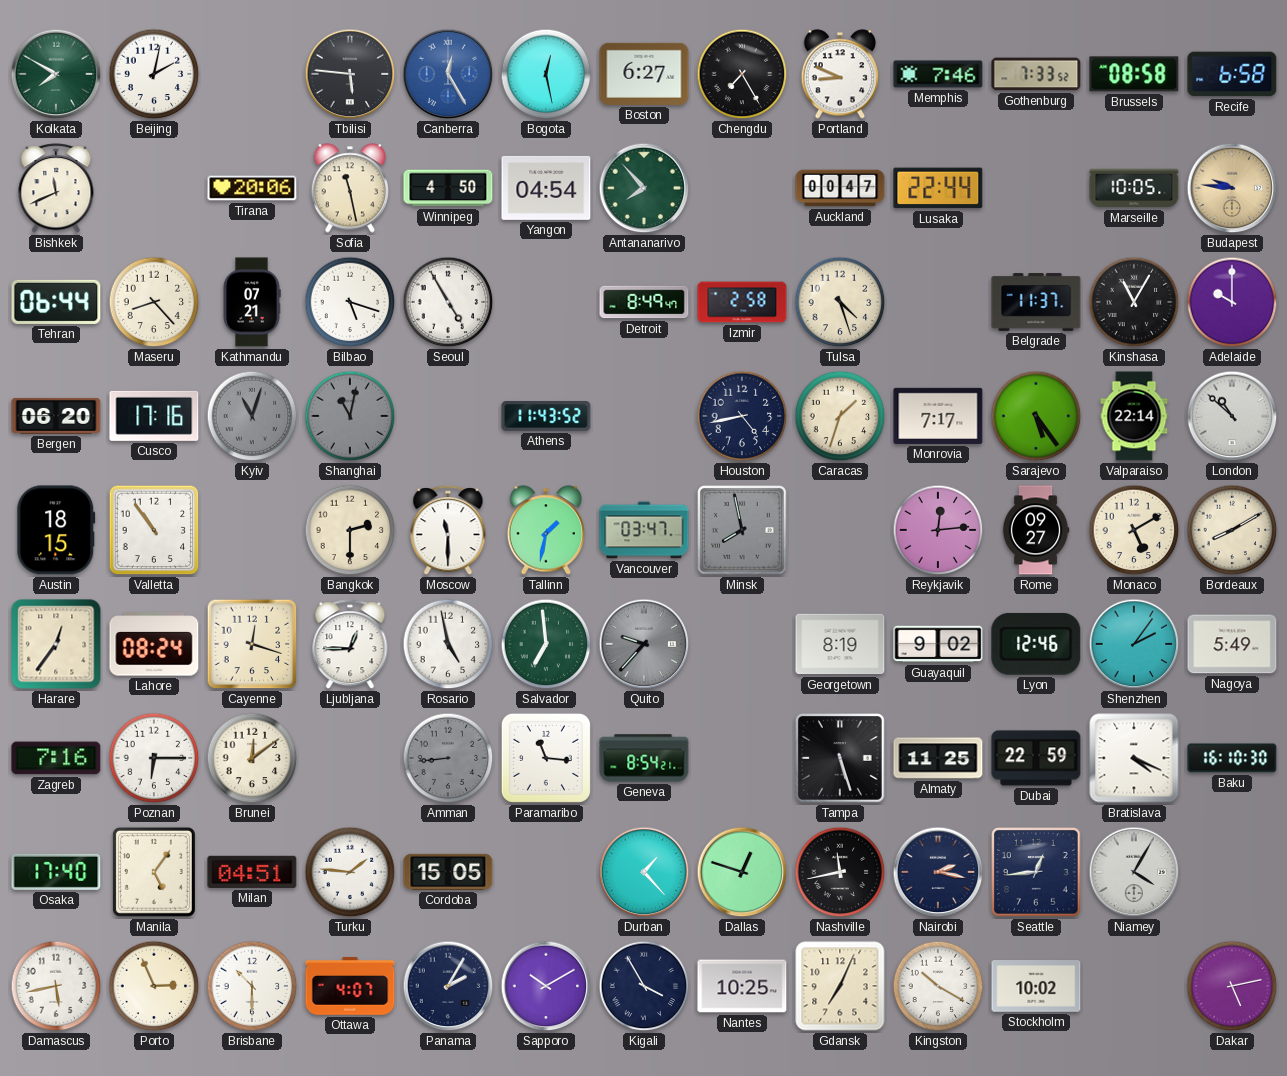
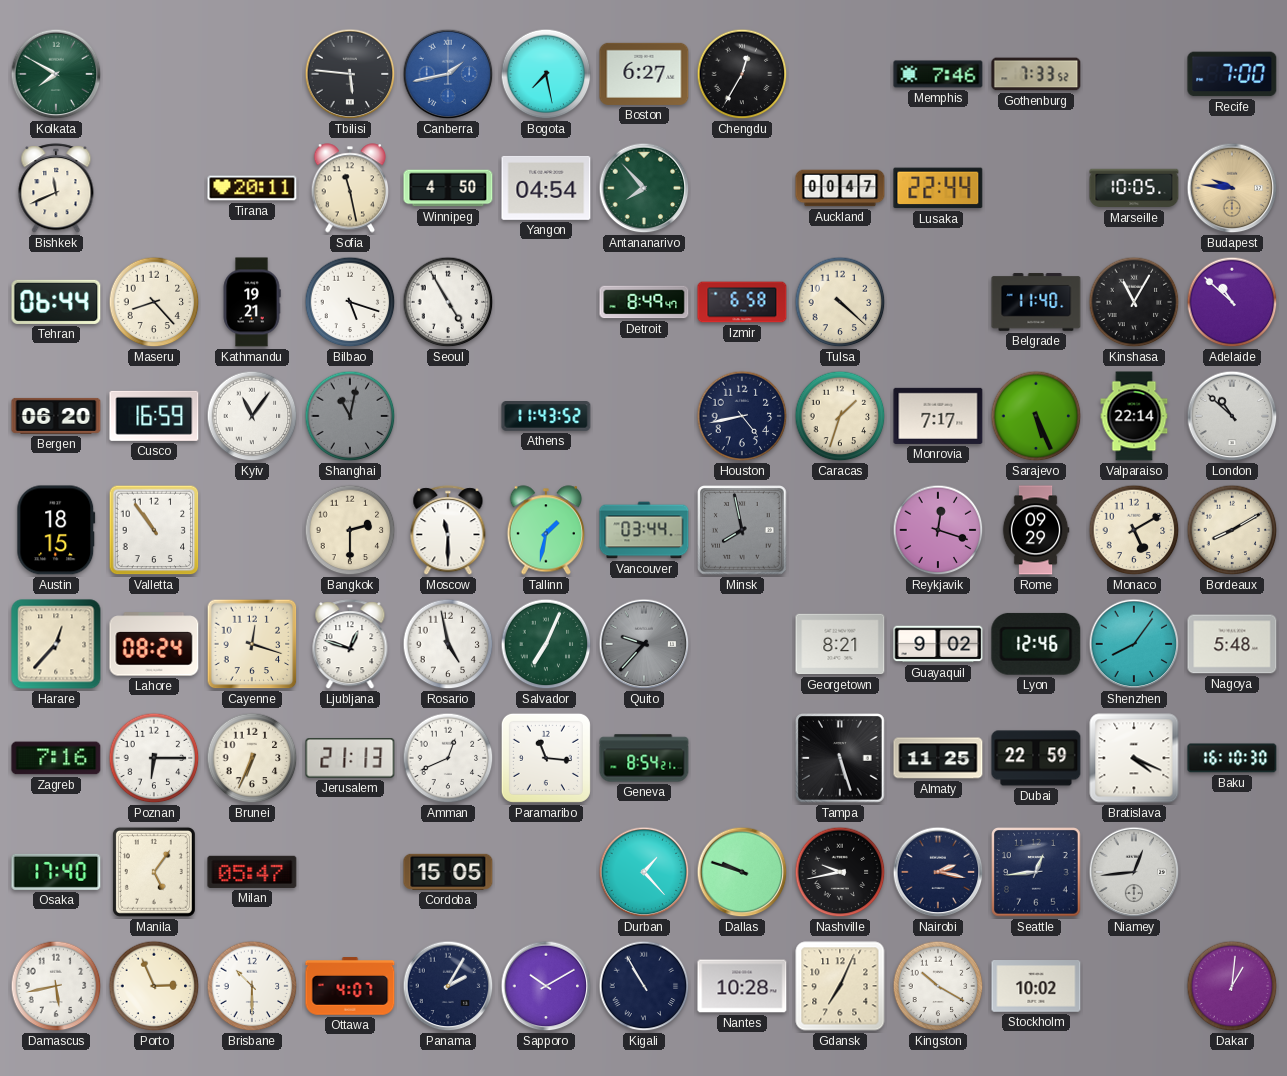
Beijing: 2:02 -> none
Canberra: 12:25 -> 1:43
Bogota: 12:28 -> 7:28
Chengdu: 7:25 -> 12:35
Portland: 8:49 -> none
Brussels: 08:58 -> none
Recife: 6:58 -> 7:00
Tirana: 20:06 -> 20:11
Kathmandu: 07:21 -> 19:21
Izmir: 2:58 -> 6:58
Tulsa: 4:27 -> 4:22
Belgrade: 11:37 -> 11:40
Adelaide: 10:00 -> 10:52
Cusco: 17:16 -> 16:59
Kyiv: 11:03 -> 11:06
Kyiv dial: grey -> white
Sarajevo: 5:24 -> 5:26
Vancouver: 03:47 -> 03:44
Reykjavik: 12:14 -> 12:18
Rome: 09:27 -> 09:29
Harare: 12:36 -> 12:37
Ljubljana: 12:45 -> 12:48
Salvador: 6:59 -> 7:04
Georgetown: 8:19 -> 8:21
Shenzhen: 2:06 -> 8:06
Nagoya: 5:49 -> 5:48
Brunei: 12:09 -> 6:34
Jerusalem: none -> 21:13
Amman: 8:44 -> 12:41
Amman dial: grey -> white
Milan: 04:51 -> 05:47
Turku: 1:46 -> none
Dallas: 12:48 -> 9:48
Nashville: 11:43 -> 9:43
Niamey: 4:05 -> 12:44
Kigali: 3:55 -> 10:55
Nantes: 10:25 -> 10:28
Dakar: 5:13 -> 1:01
